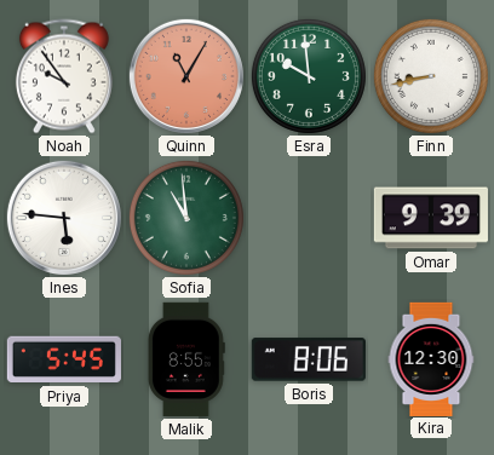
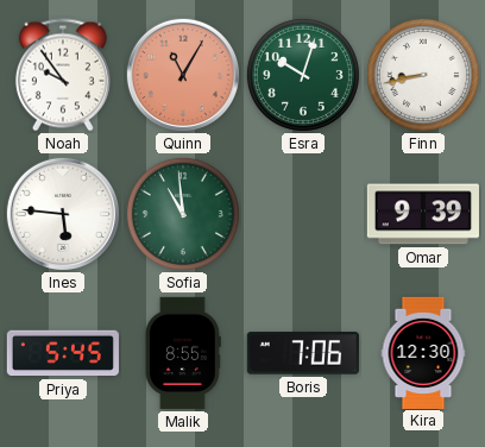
Esra: 9:59 -> 10:03
Boris: 8:06 -> 7:06
